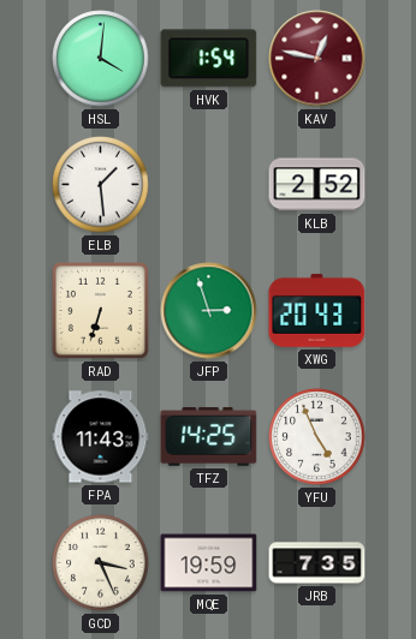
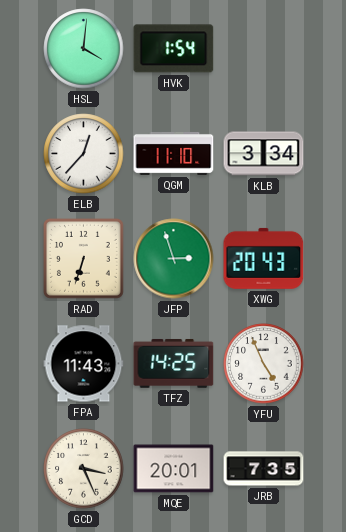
KAV: 12:47 -> none
ELB: 1:29 -> 12:37
QGM: none -> 11:10
KLB: 2:52 -> 3:34
MQE: 19:59 -> 20:01
